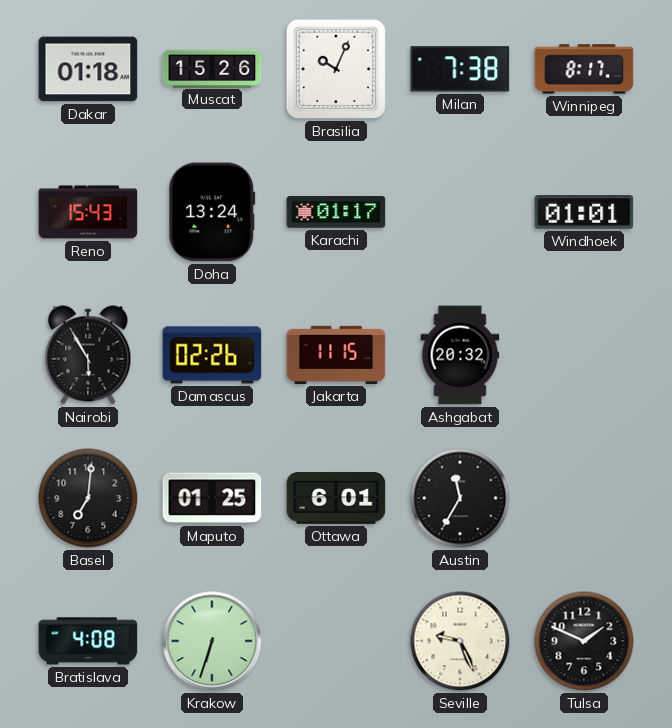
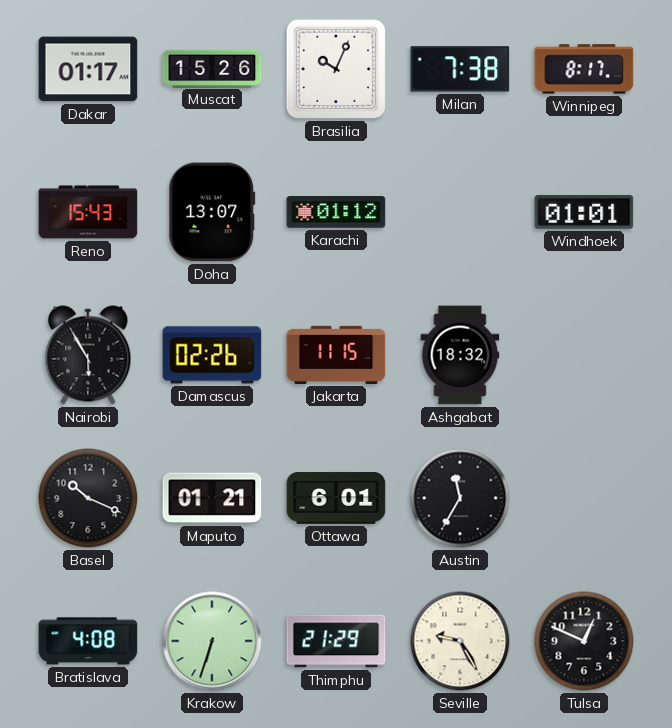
Dakar: 01:18 -> 01:17
Doha: 13:24 -> 13:07
Karachi: 01:17 -> 01:12
Ashgabat: 20:32 -> 18:32
Basel: 7:01 -> 10:19
Maputo: 01:25 -> 01:21
Thimphu: none -> 21:29
Seville: 9:26 -> 9:25
Tulsa: 1:49 -> 12:49
